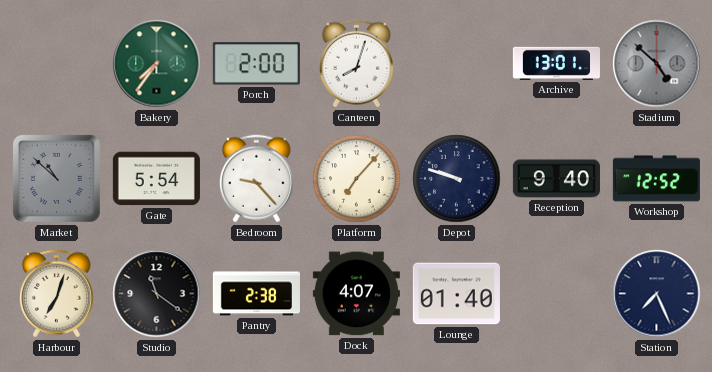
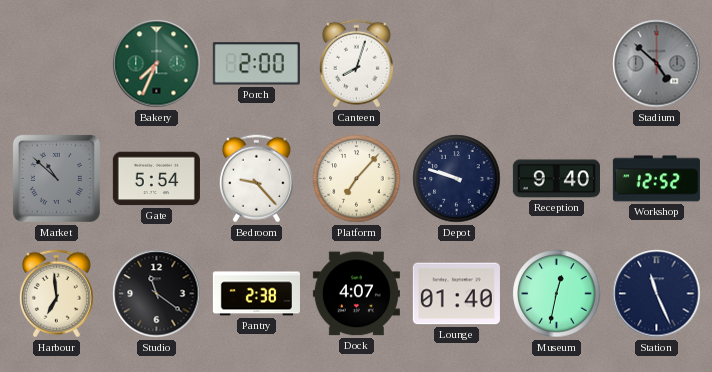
Bakery: 7:36 -> 7:34
Archive: 13:01 -> none
Harbour: 7:03 -> 6:59
Museum: none -> 12:32
Station: 7:26 -> 11:26
